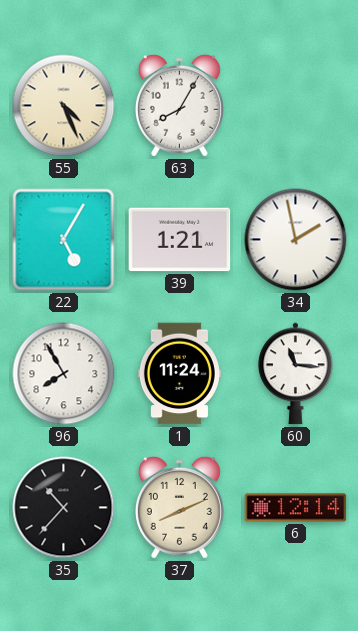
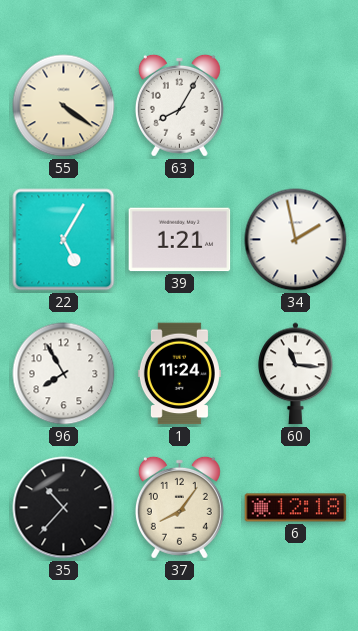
55: 4:26 -> 4:21
37: 8:11 -> 8:06
6: 12:14 -> 12:18
